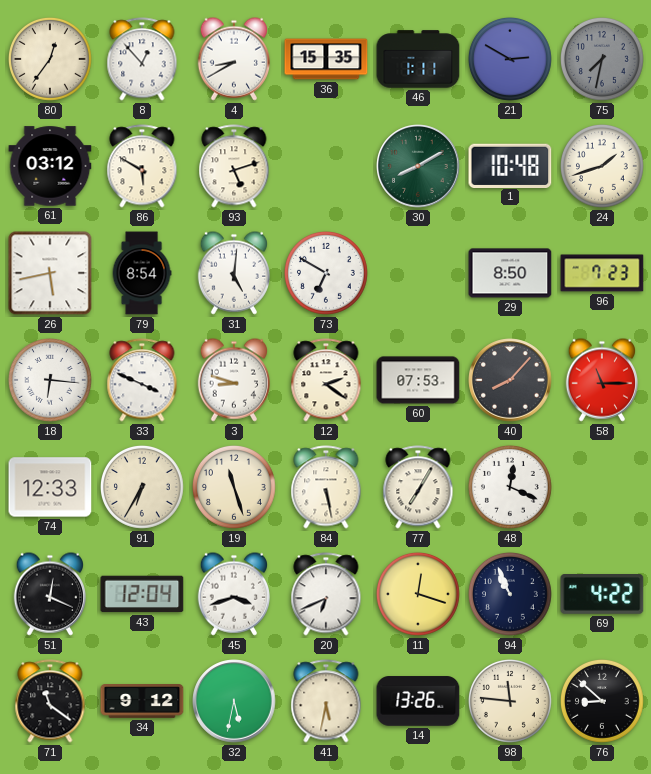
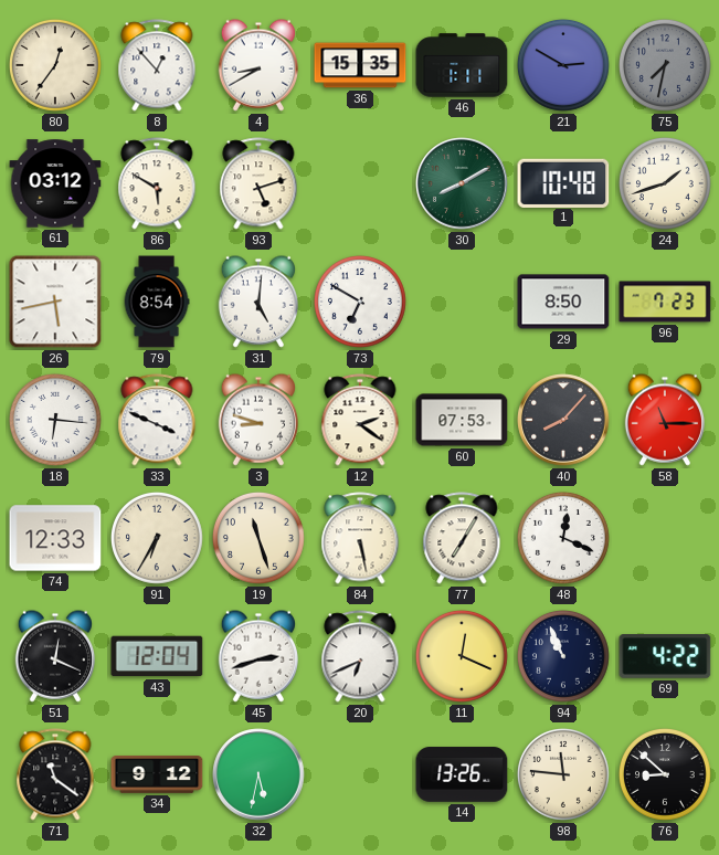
45: 3:42 -> 2:42
11: 12:18 -> 12:19
41: 5:32 -> none
